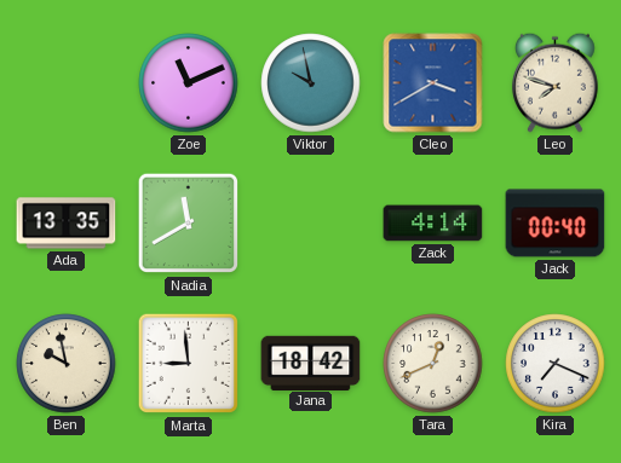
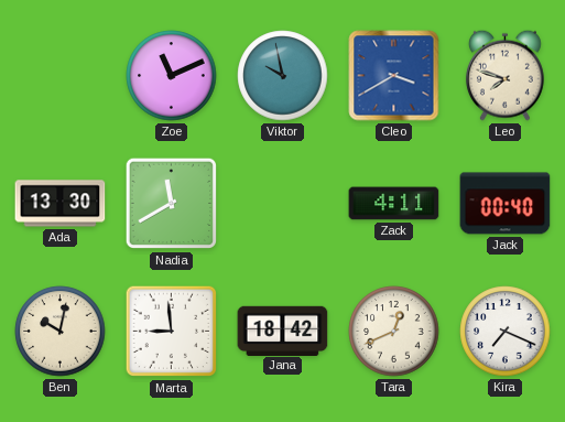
Ada: 13:35 -> 13:30
Zack: 4:14 -> 4:11
Ben: 9:58 -> 10:02
